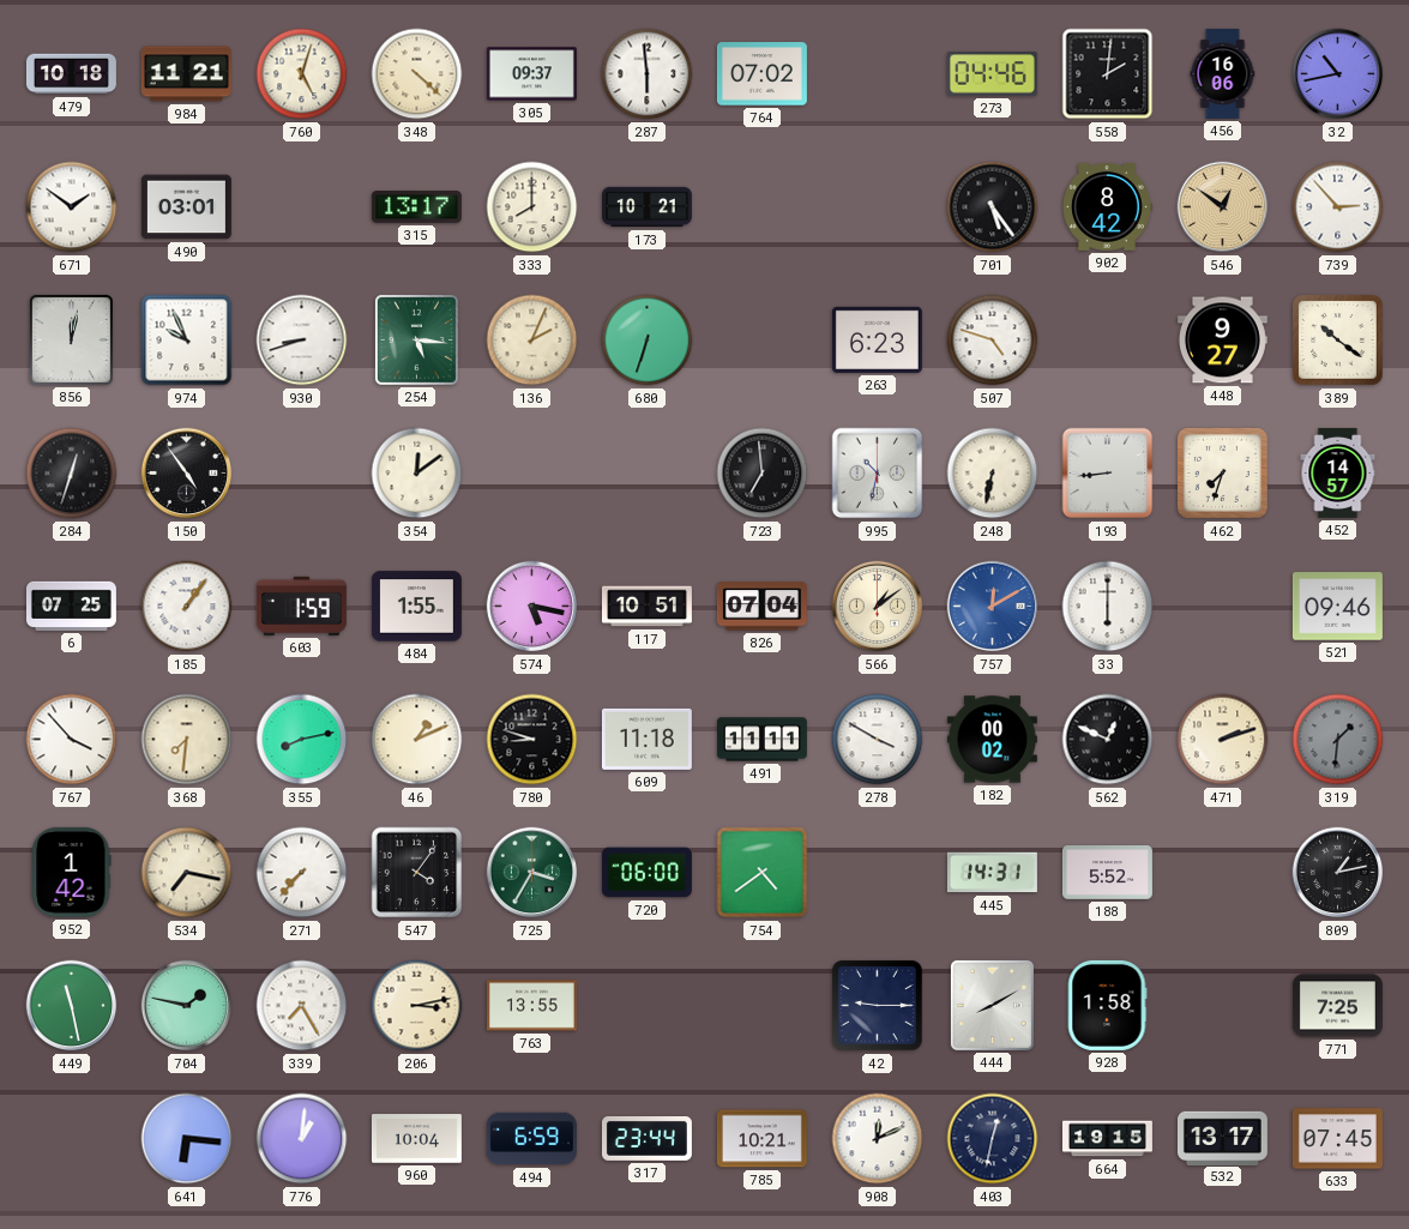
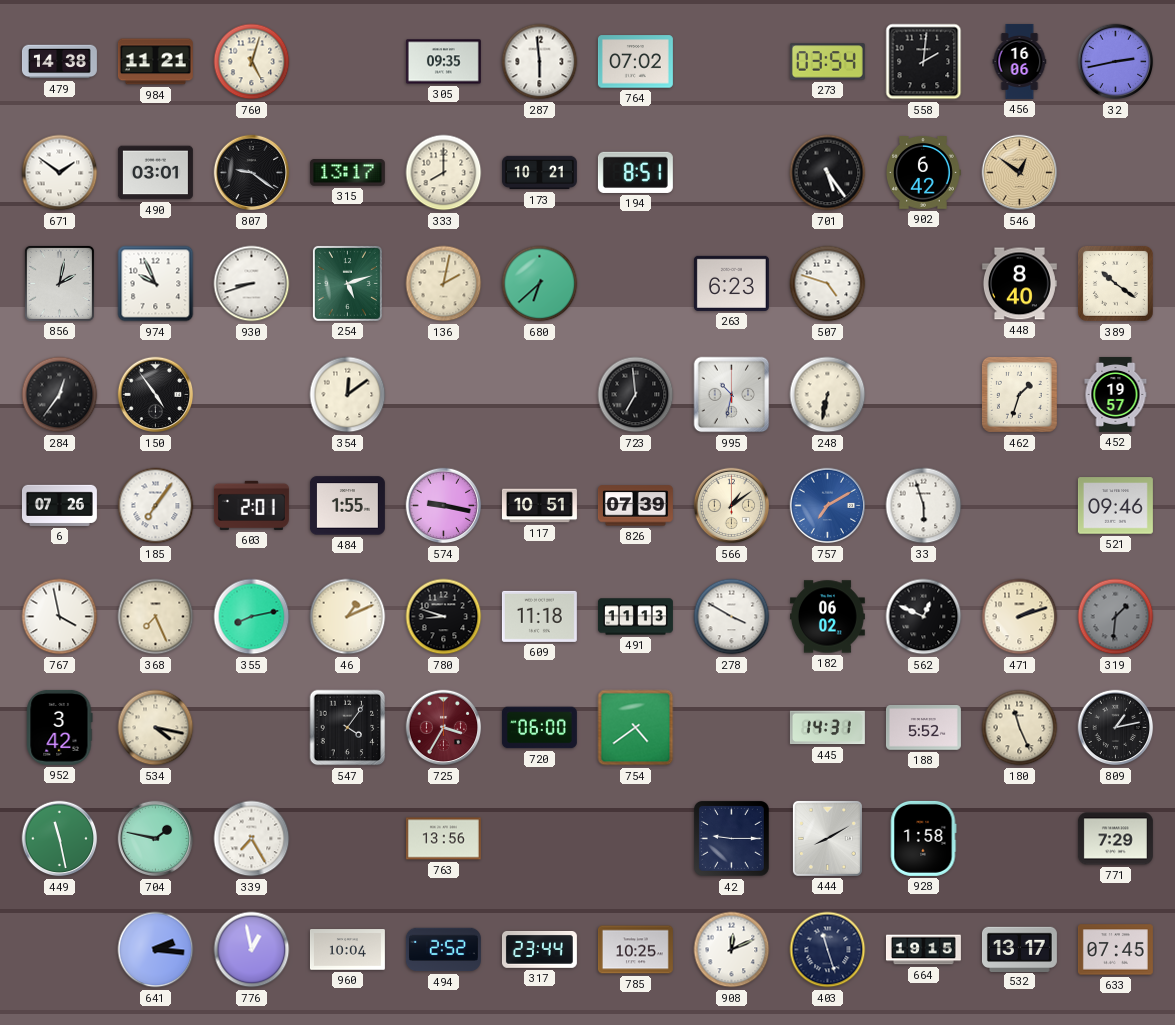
479: 10:18 -> 14:38
348: 4:22 -> none
305: 09:37 -> 09:35
273: 04:46 -> 03:54
32: 10:43 -> 2:43
807: none -> 9:21
194: none -> 8:51
902: 8:42 -> 6:42
739: 2:53 -> none
856: 12:02 -> 2:02
254: 5:16 -> 5:12
136: 2:04 -> 2:02
680: 6:33 -> 6:38
448: 9:27 -> 8:40
284: 12:33 -> 12:36
193: 8:44 -> none
462: 7:33 -> 1:33
452: 14:57 -> 19:57
6: 07:25 -> 07:26
185: 1:06 -> 7:06
603: 1:59 -> 2:01
574: 5:17 -> 9:17
826: 07:04 -> 07:39
757: 12:10 -> 7:10
33: 6:00 -> 5:57
767: 3:53 -> 3:58
368: 7:31 -> 7:26
491: 11:11 -> 11:13
182: 00:02 -> 06:02
952: 1:42 -> 3:42
534: 7:17 -> 4:17
271: 7:37 -> none
725 dial: green -> burgundy
180: none -> 11:26
206: 3:13 -> none
763: 13:55 -> 13:56
771: 7:25 -> 7:29
641: 6:16 -> 2:16
776: 1:01 -> 12:58
494: 6:59 -> 2:52
785: 10:21 -> 10:25
403: 12:32 -> 11:27
